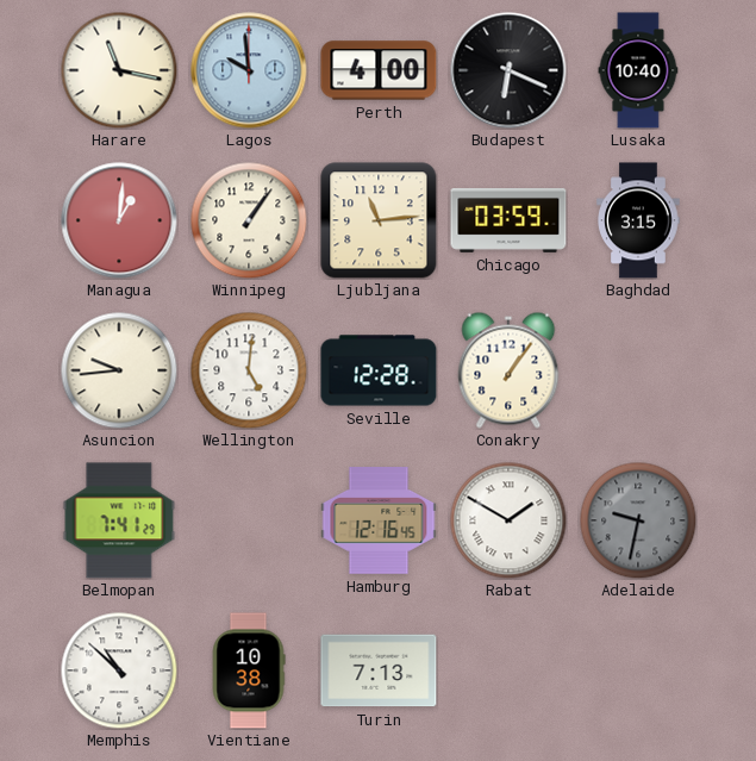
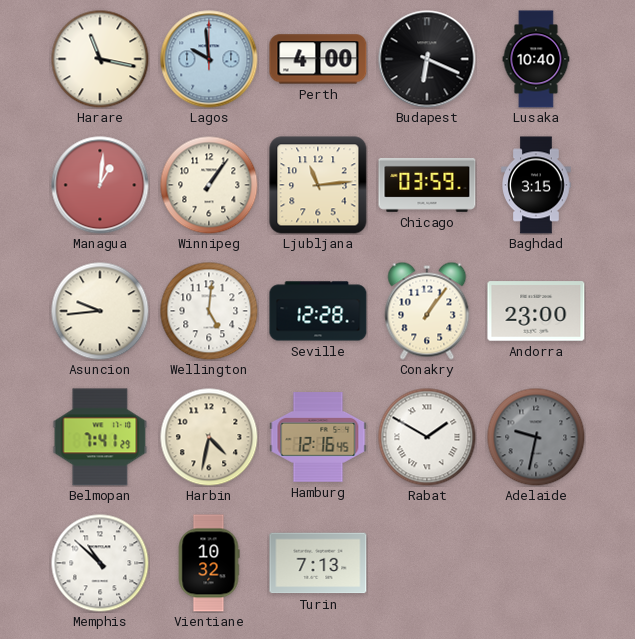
Andorra: none -> 23:00
Harbin: none -> 4:32
Vientiane: 10:38 -> 10:32
